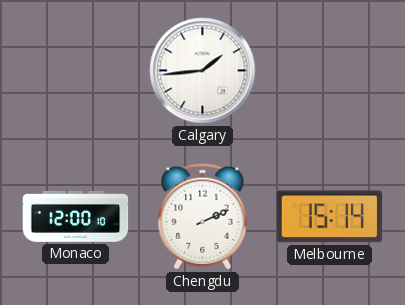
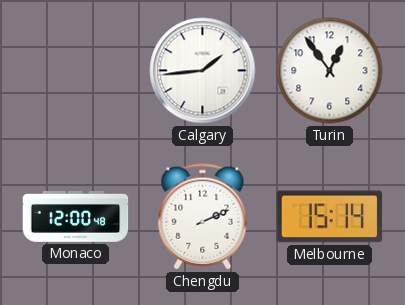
Turin: none -> 12:54
Monaco: 12:00:10 -> 12:00:48
